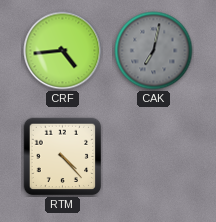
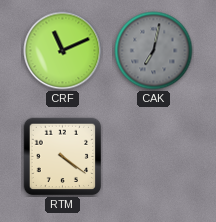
CRF: 4:44 -> 11:11
RTM: 4:23 -> 4:21
